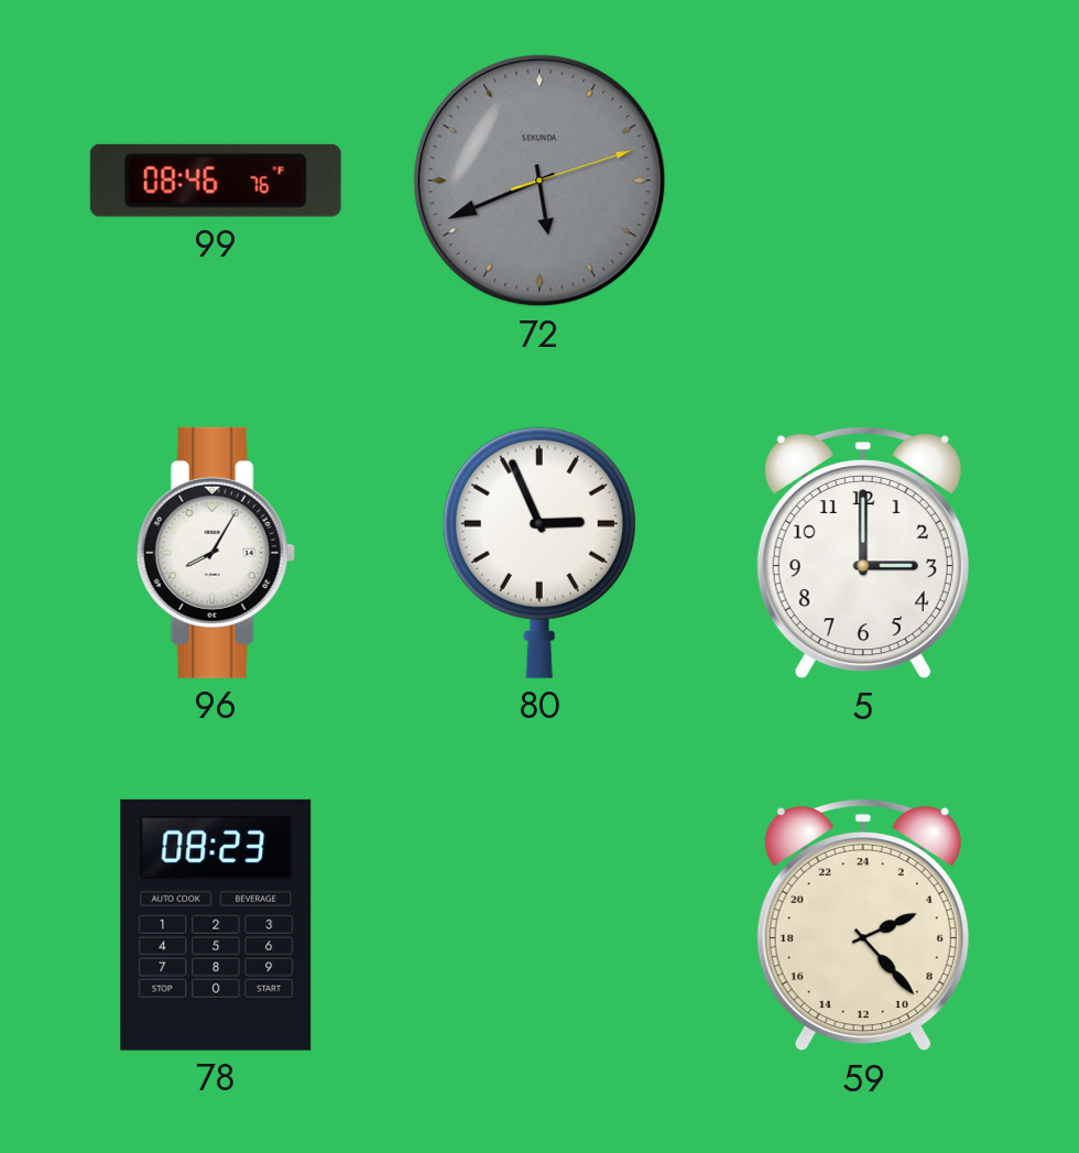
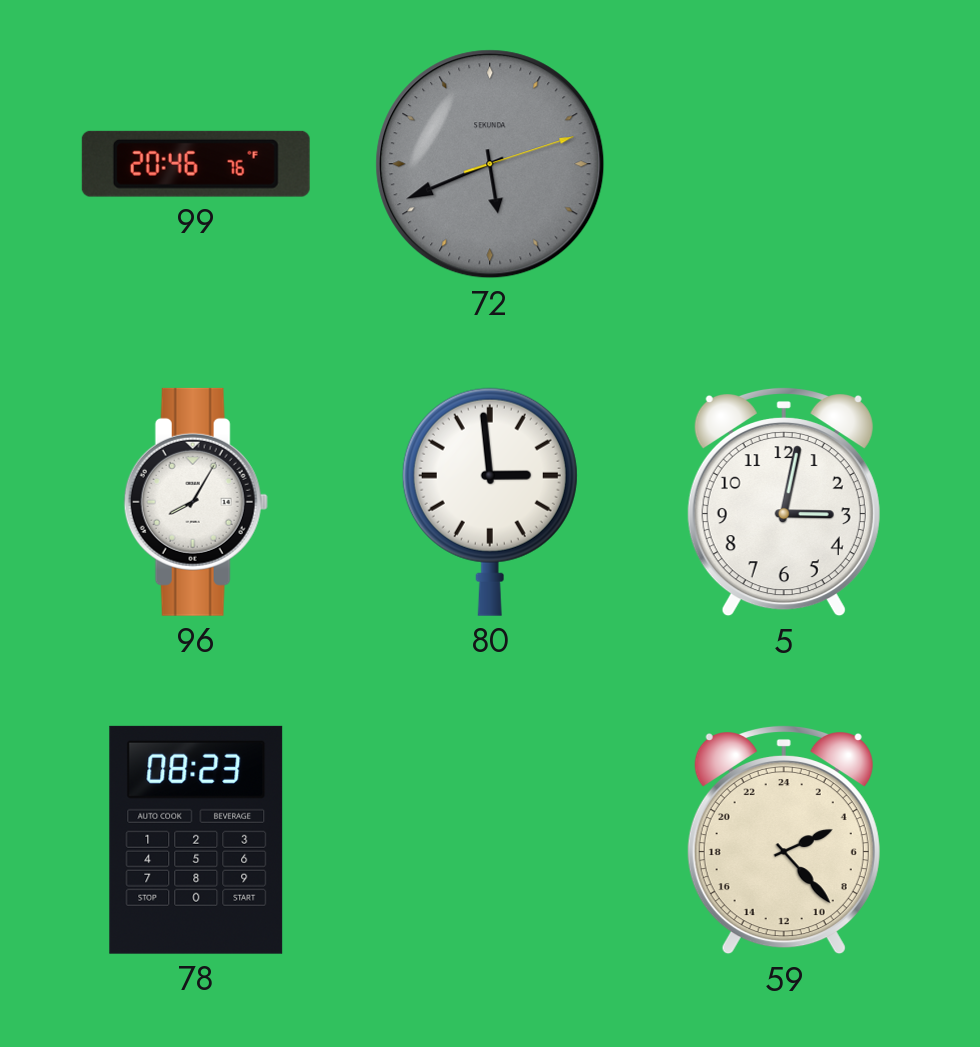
99: 08:46 -> 20:46
80: 2:56 -> 2:59
5: 3:00 -> 3:02
